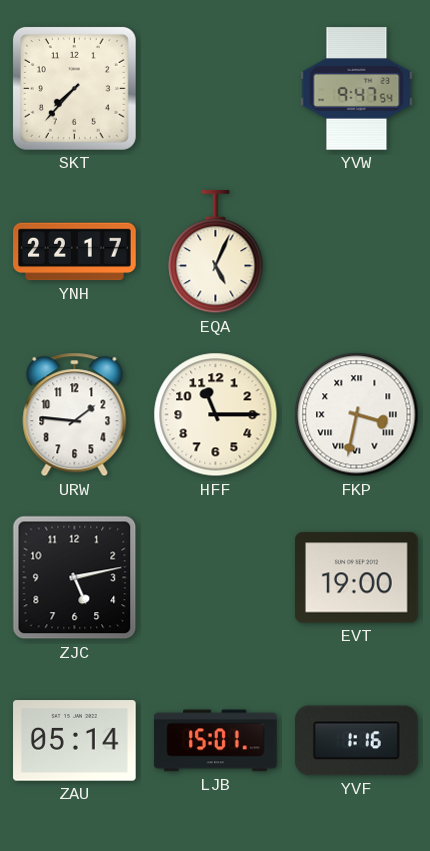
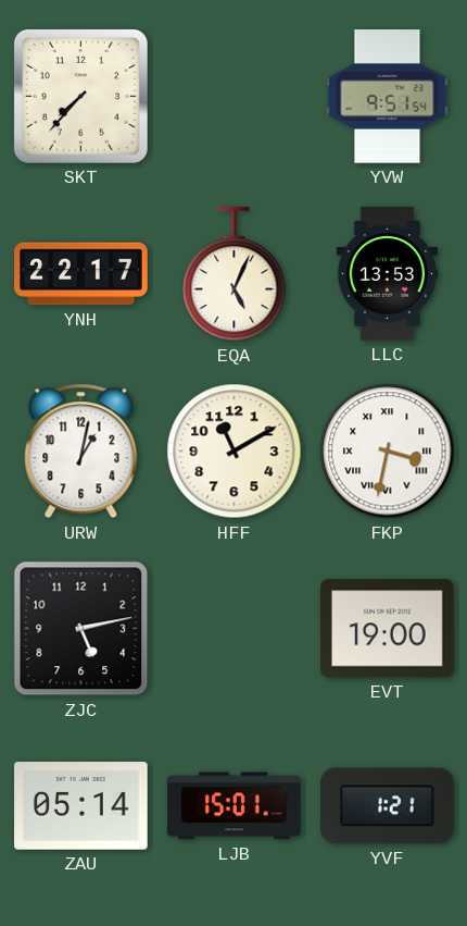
YVW: 9:47 -> 9:51
LLC: none -> 13:53
URW: 1:46 -> 1:02
HFF: 11:15 -> 11:10
YVF: 1:16 -> 1:21
